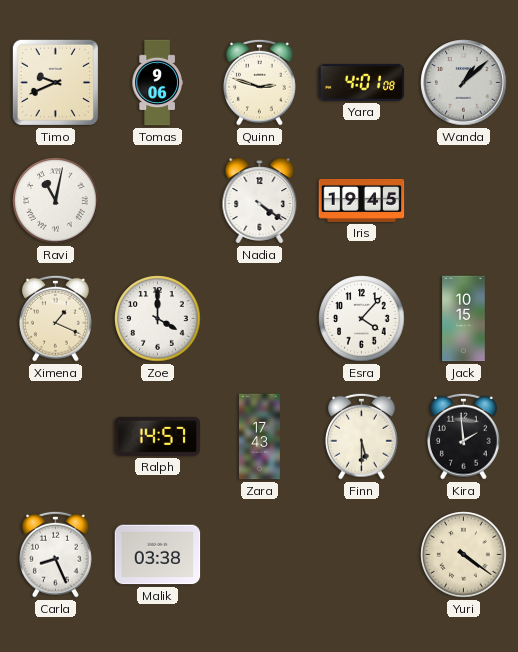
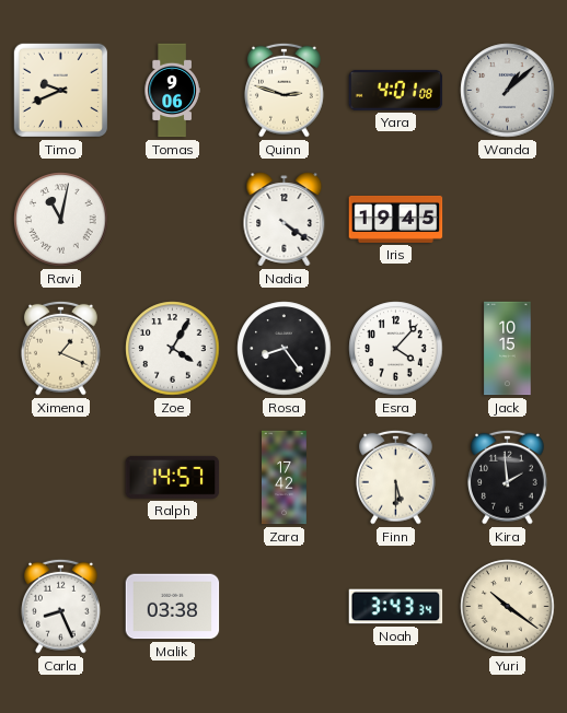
Zoe: 4:00 -> 4:05
Rosa: none -> 8:24
Zara: 17:43 -> 17:42
Noah: none -> 3:43
Yuri: 4:21 -> 10:21
